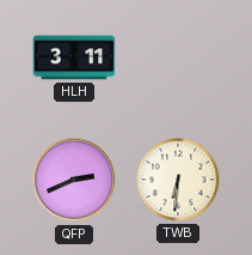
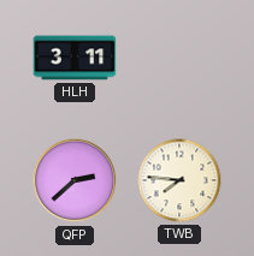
QFP: 2:41 -> 2:38
TWB: 6:31 -> 7:46
